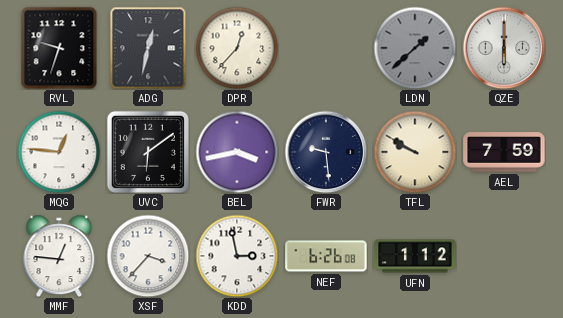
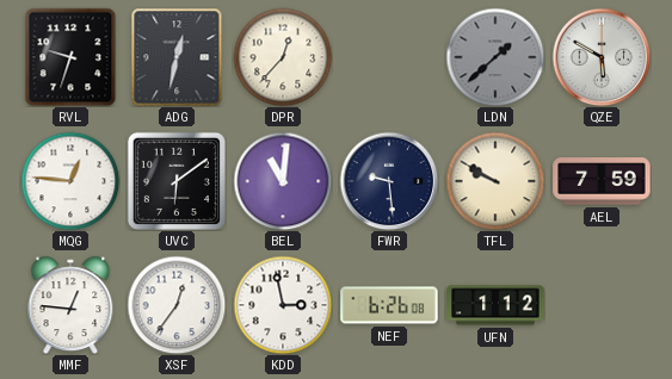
QZE: 6:00 -> 5:50
BEL: 3:43 -> 11:01
XSF: 3:37 -> 12:36
